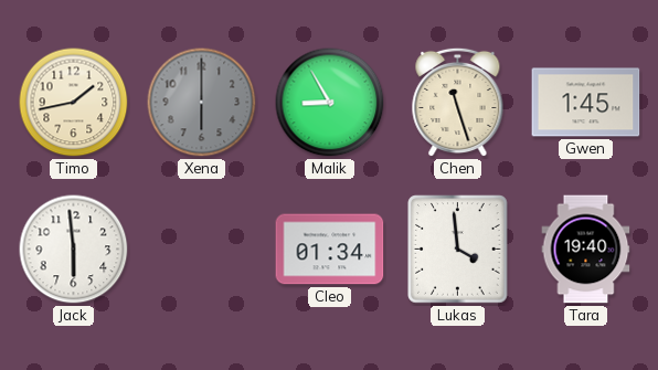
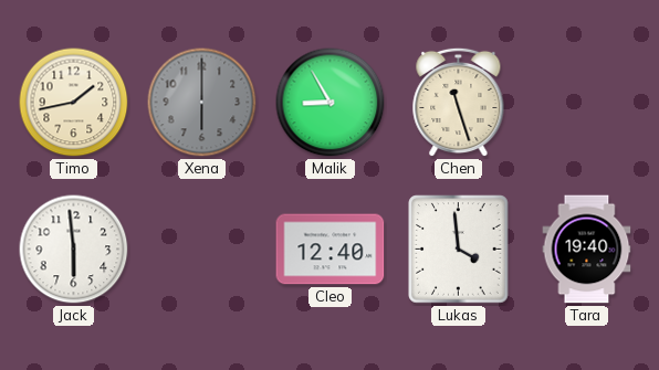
Gwen: 1:45 -> none
Cleo: 01:34 -> 12:40
